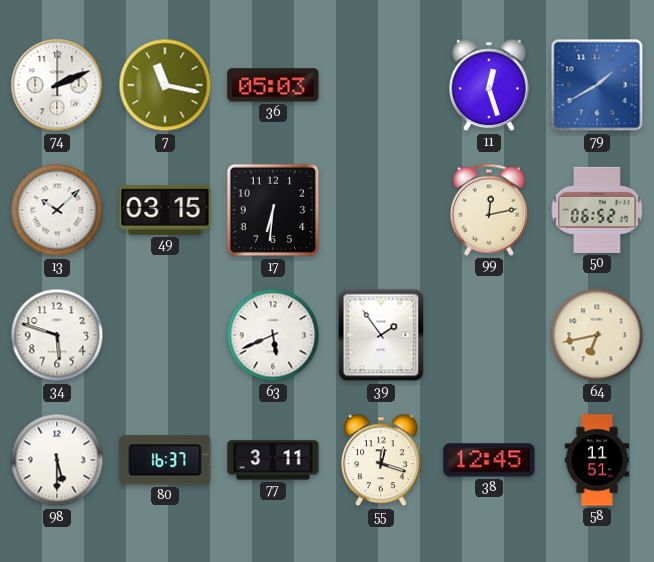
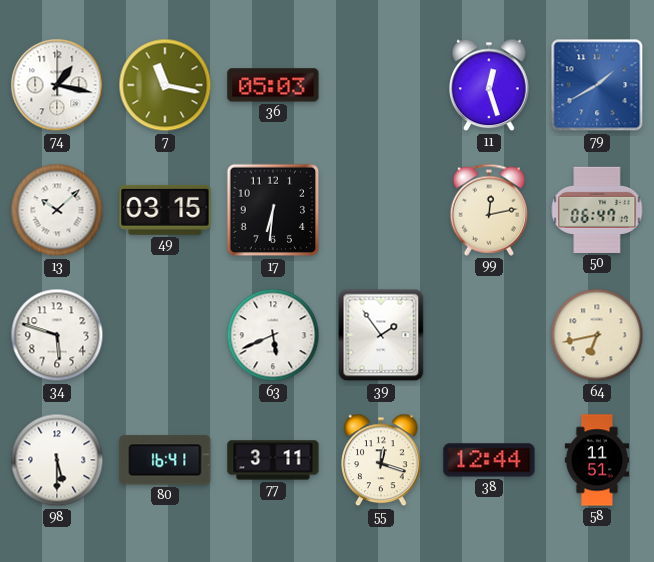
74: 2:11 -> 1:17
50: 06:52 -> 06:47
80: 16:37 -> 16:41
38: 12:45 -> 12:44
